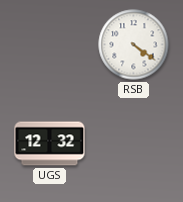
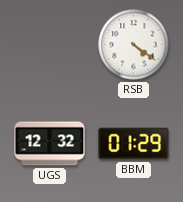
BBM: none -> 01:29
